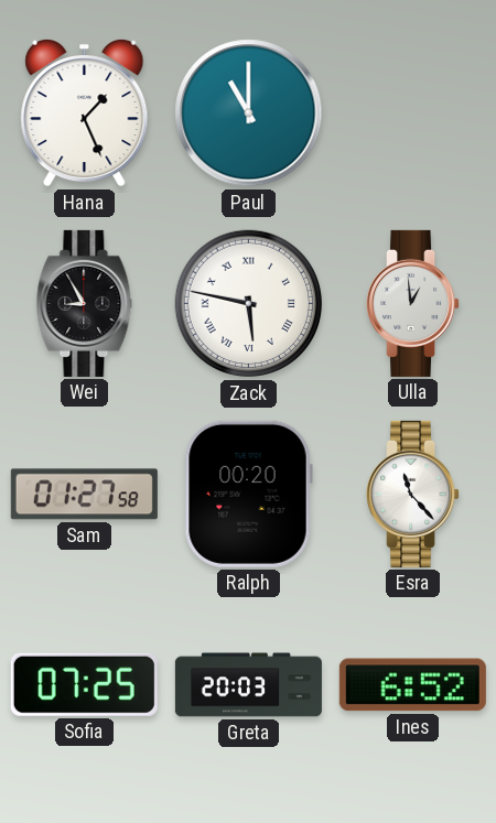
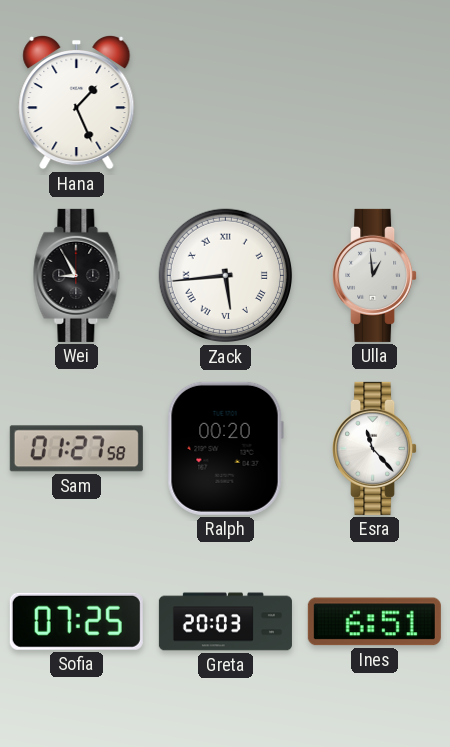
Paul: 11:00 -> none
Zack: 5:47 -> 5:44
Ines: 6:52 -> 6:51
